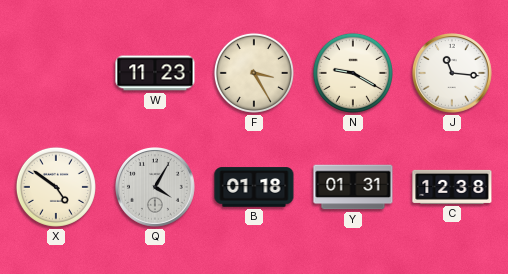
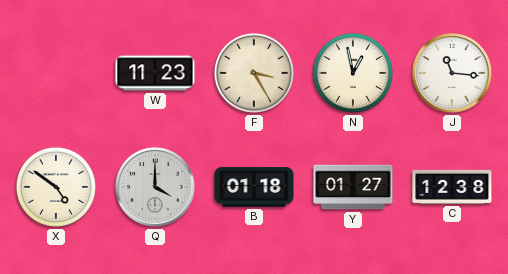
N: 9:20 -> 12:58
Q: 4:05 -> 4:00
Y: 01:31 -> 01:27
